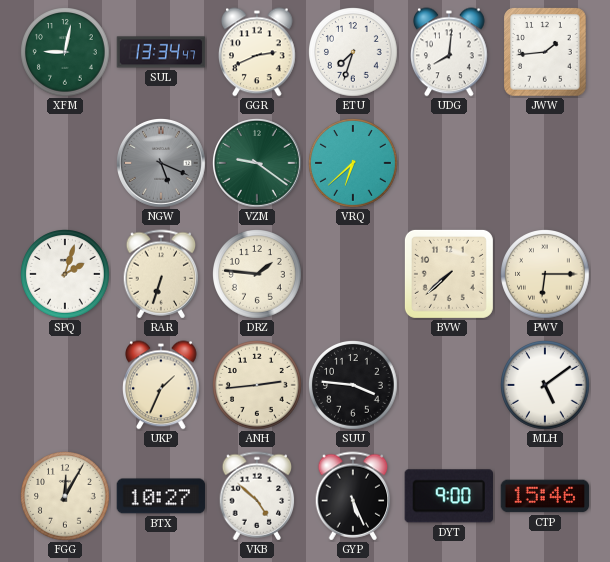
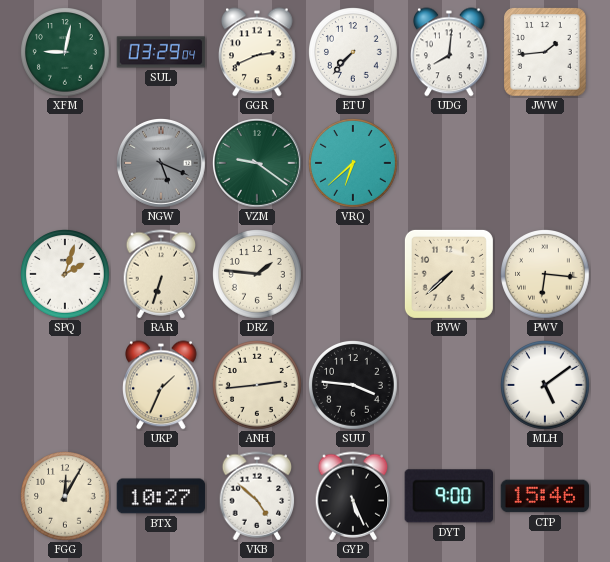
SUL: 13:34 -> 03:29
ETU: 7:33 -> 7:37
PWV: 6:15 -> 6:16
